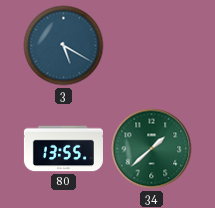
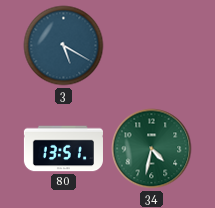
80: 13:55 -> 13:51
34: 1:38 -> 4:32
